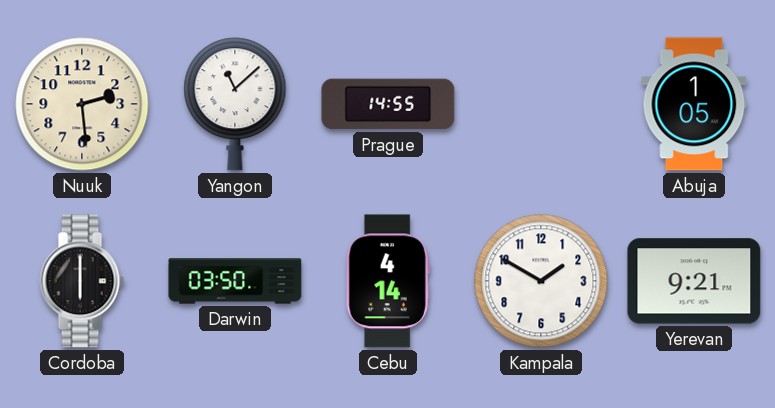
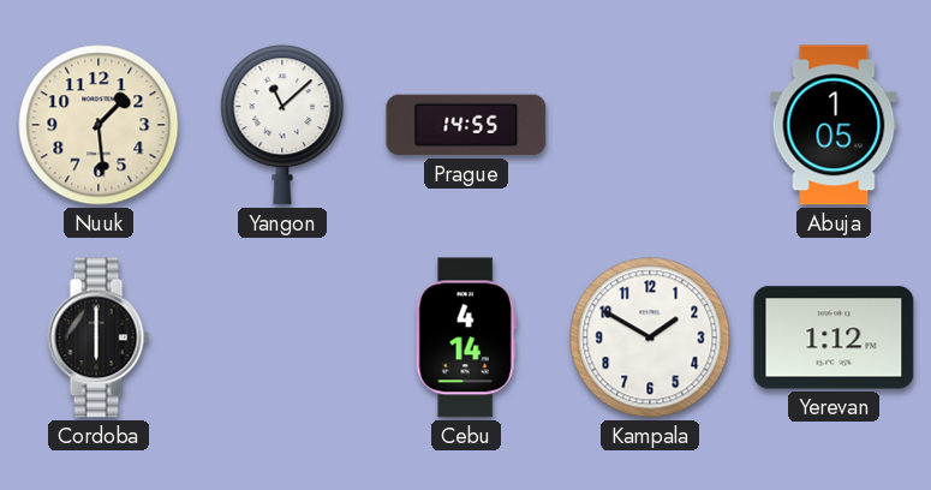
Nuuk: 2:29 -> 1:29
Darwin: 03:50 -> none
Yerevan: 9:21 -> 1:12
